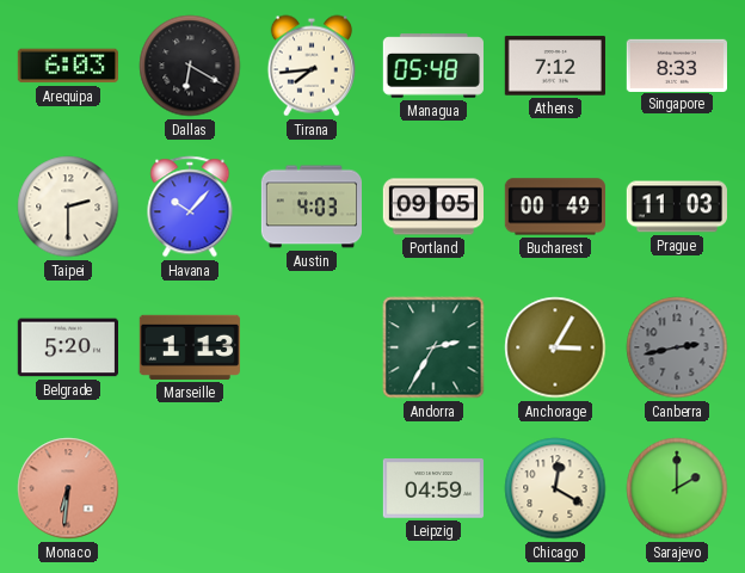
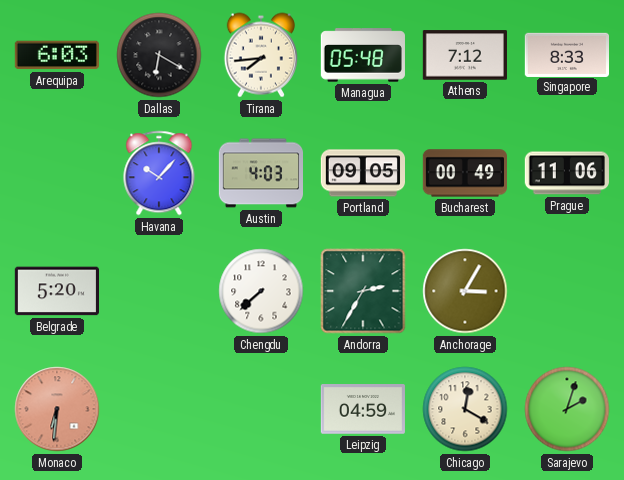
Taipei: 2:30 -> none
Prague: 11:03 -> 11:06
Marseille: 1:13 -> none
Chengdu: none -> 7:38
Canberra: 2:43 -> none
Sarajevo: 2:00 -> 2:03
